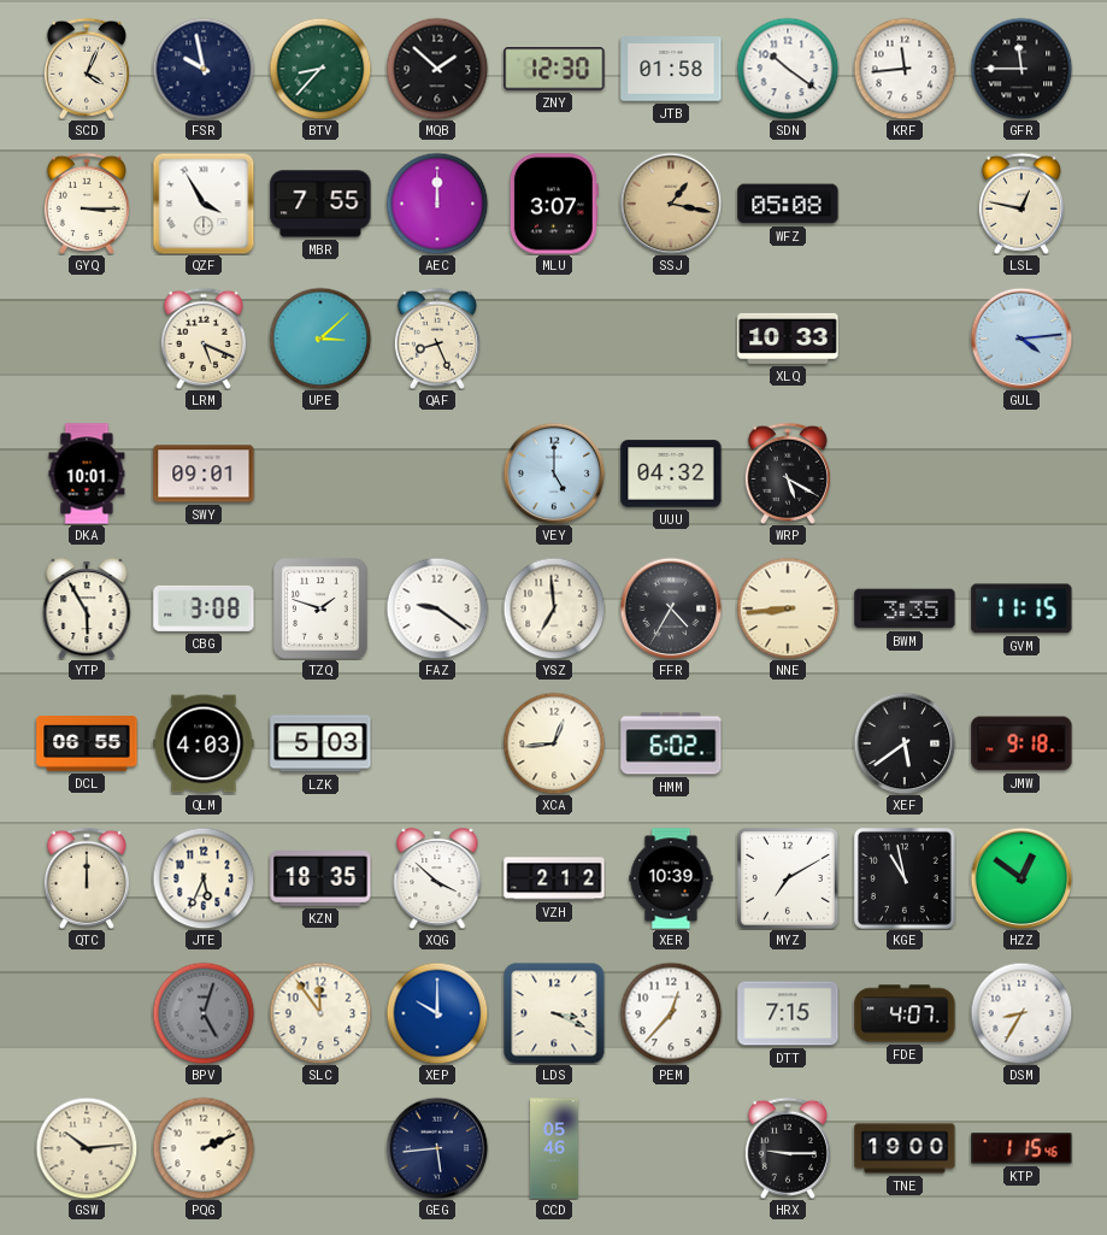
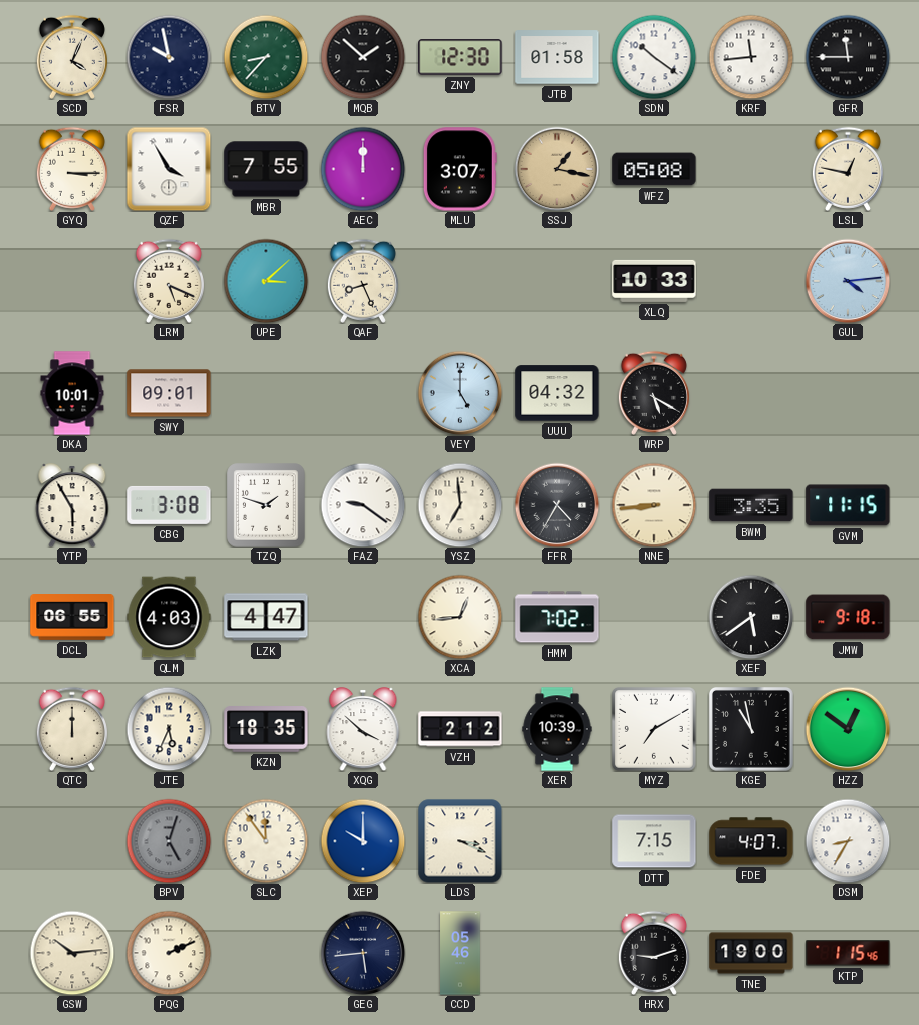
LZK: 5:03 -> 4:47
HMM: 6:02 -> 7:02
PEM: 12:37 -> none
HRX: 9:15 -> 9:12
